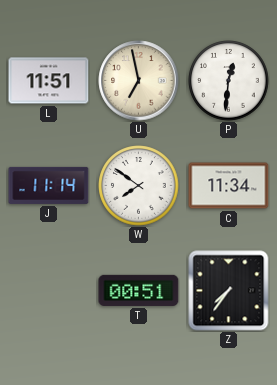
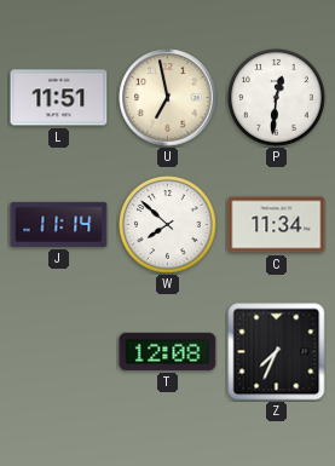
W: 7:51 -> 7:52
T: 00:51 -> 12:08
Z: 7:36 -> 7:34
